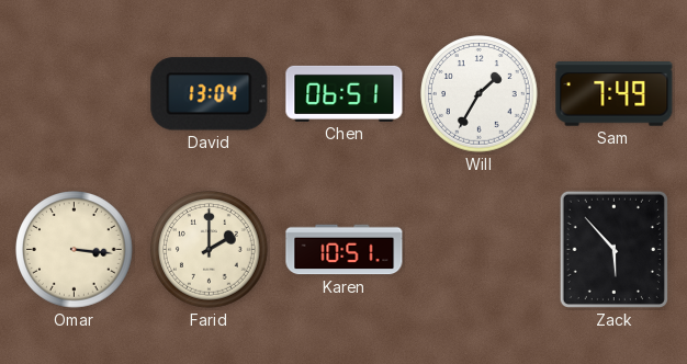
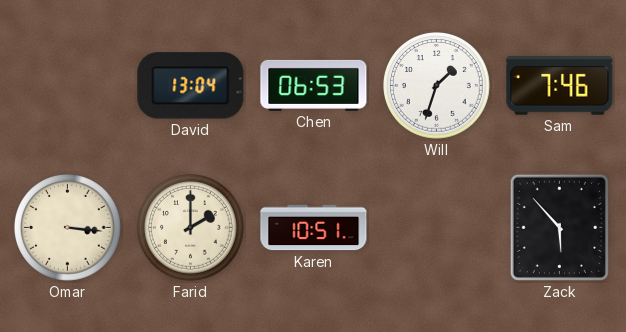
Chen: 06:51 -> 06:53
Will: 1:35 -> 1:33
Sam: 7:49 -> 7:46
